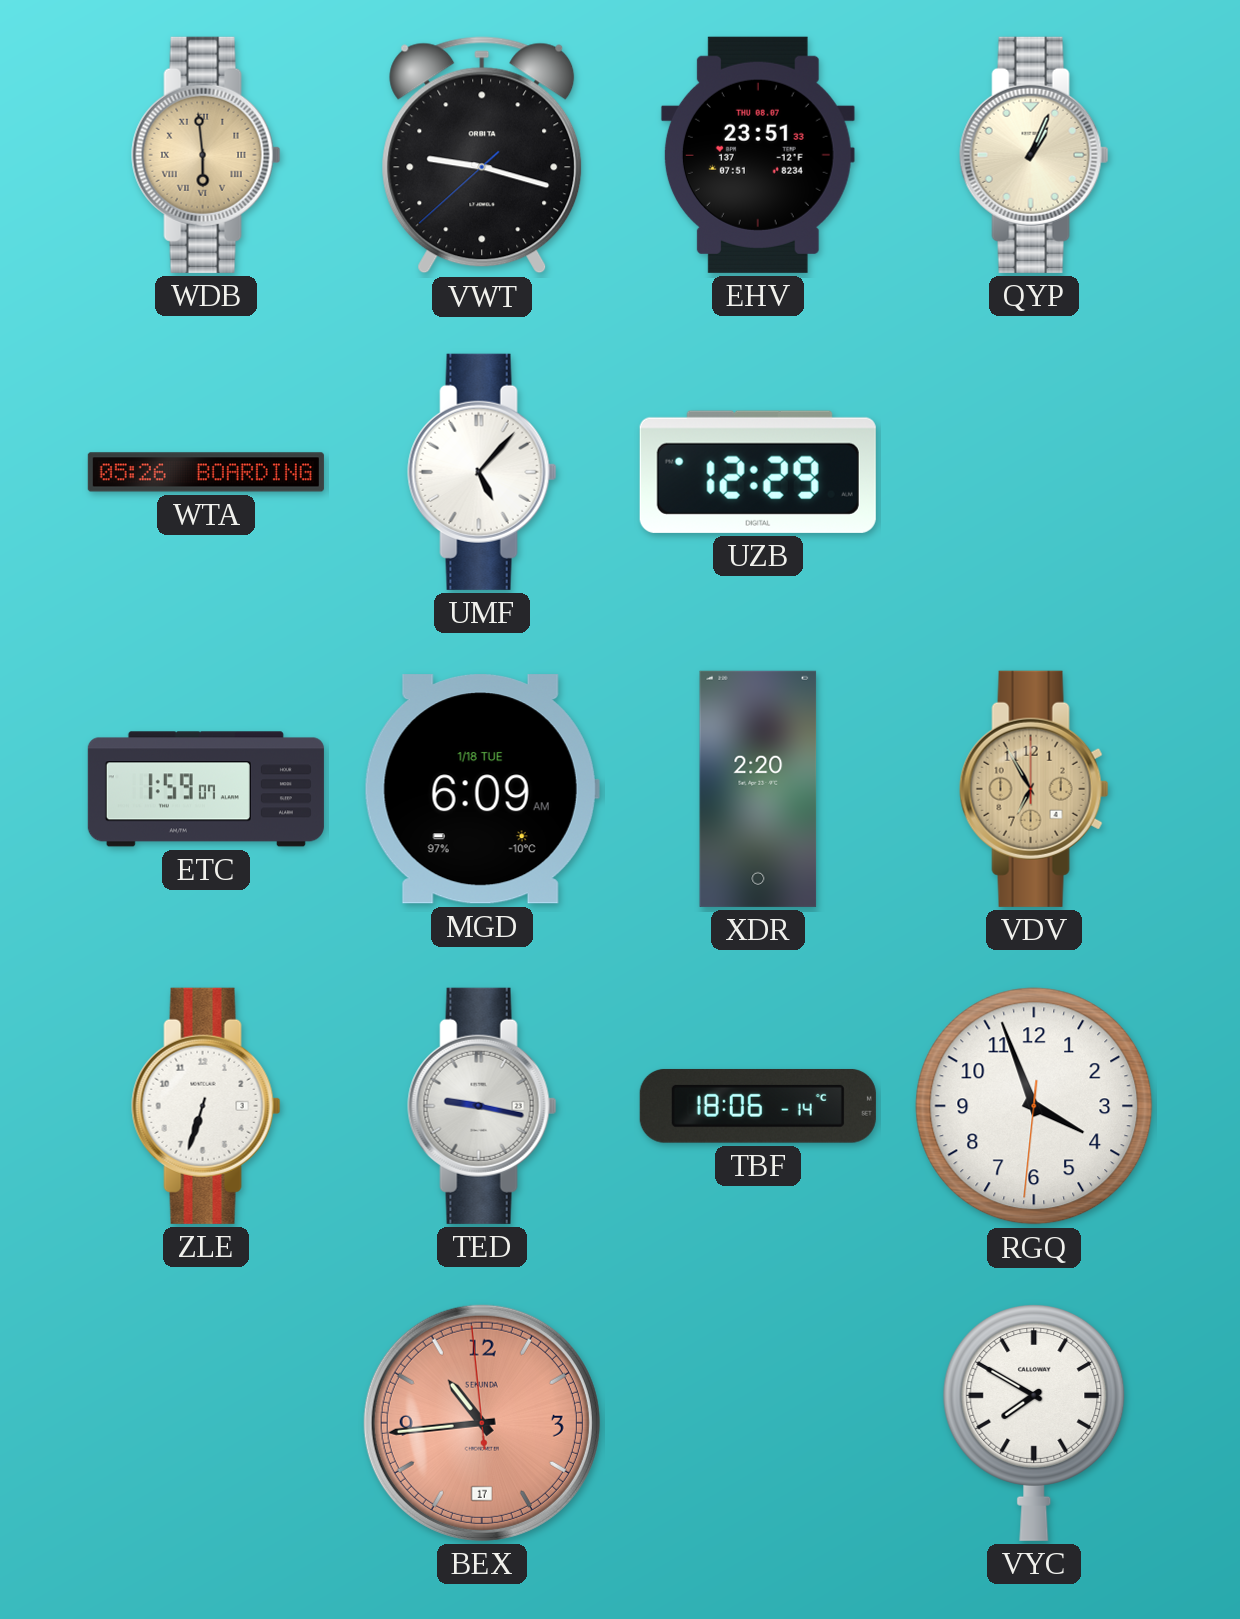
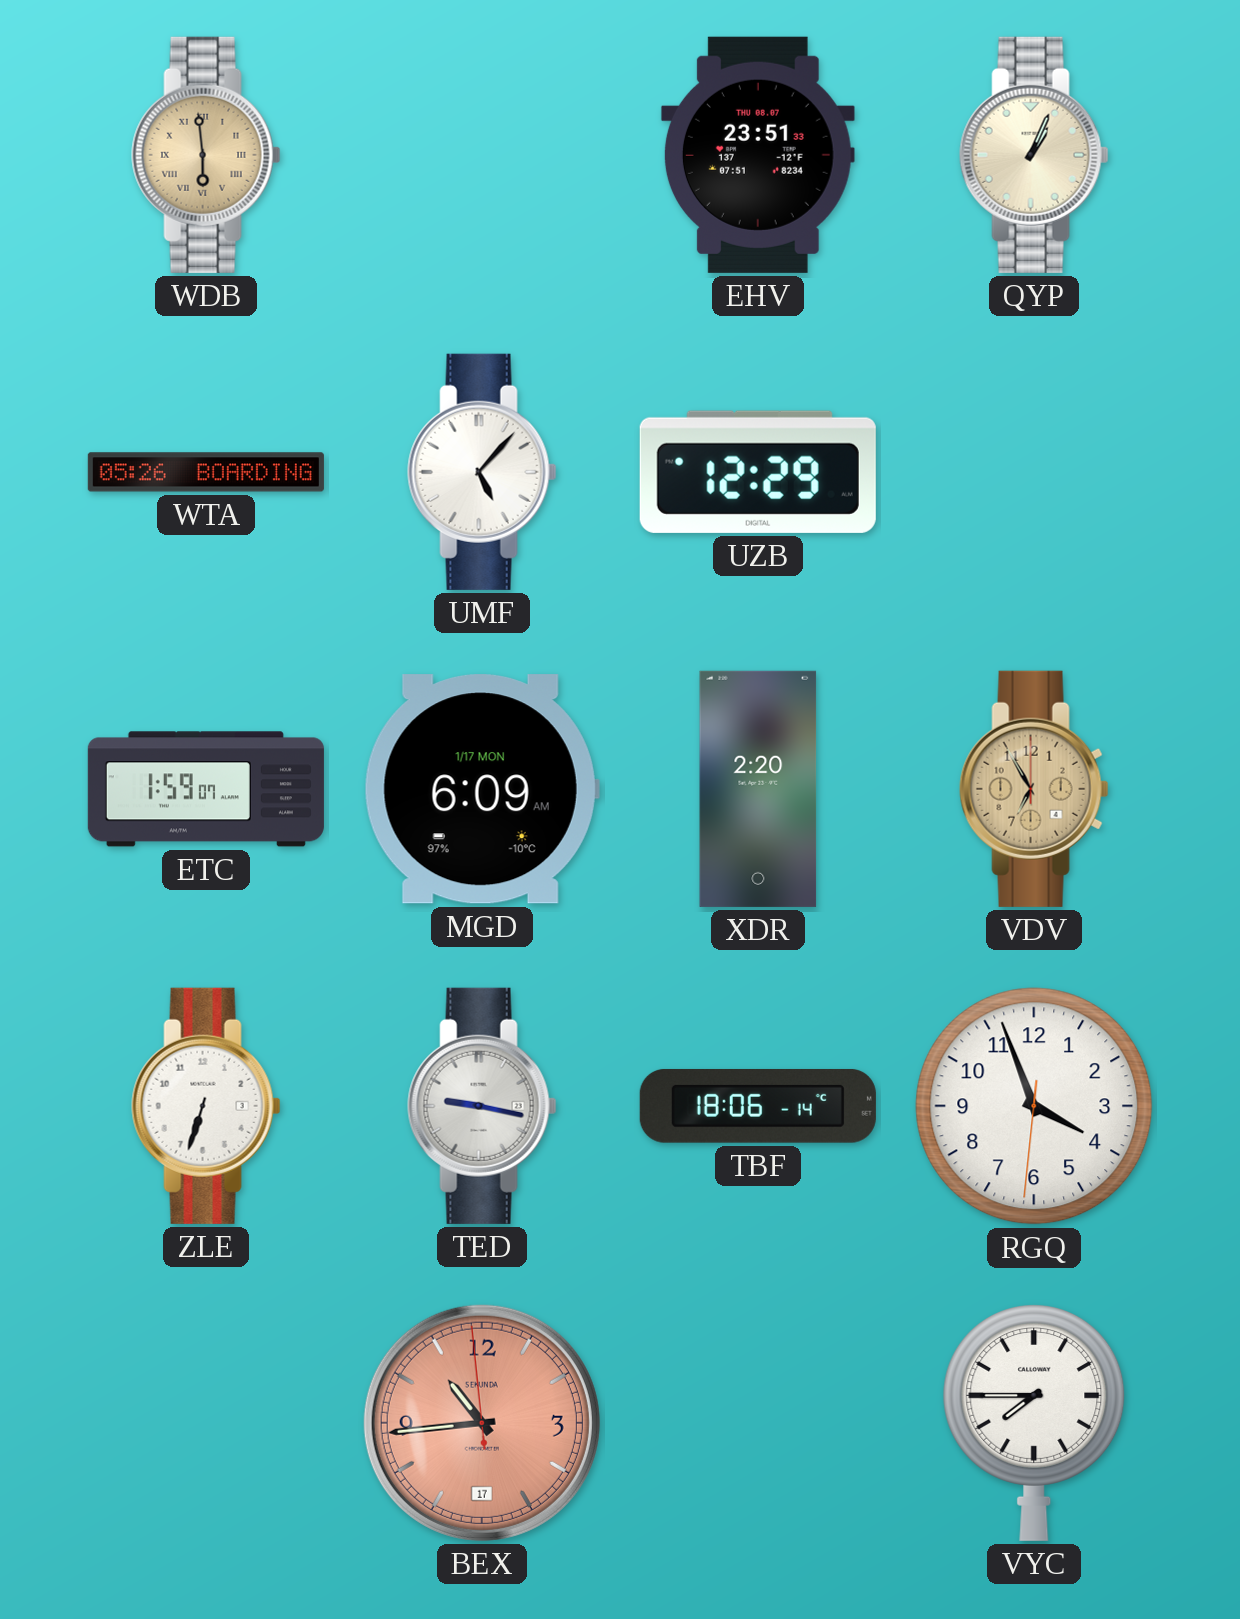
VWT: 9:17 -> none
MGD date: 1/18 TUE -> 1/17 MON
VYC: 7:50 -> 7:45
